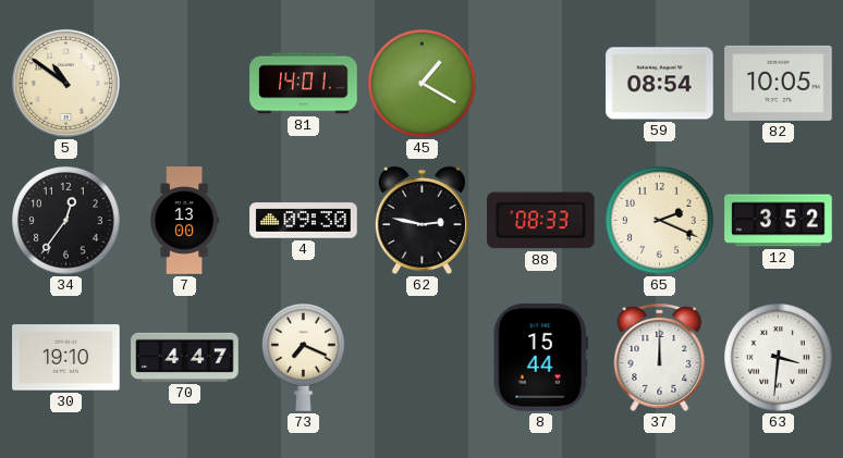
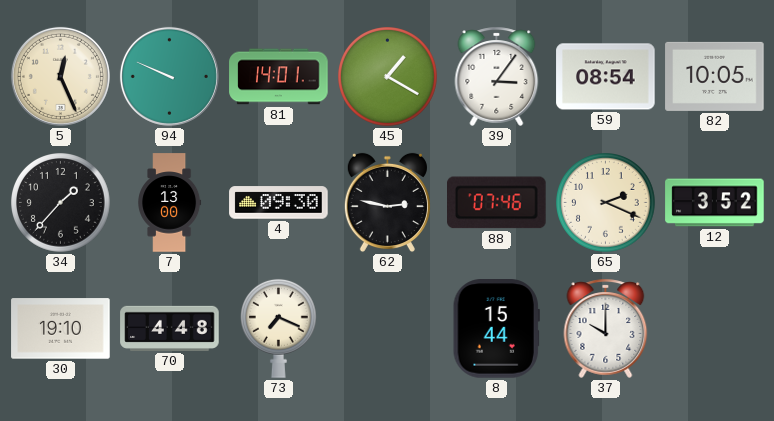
5: 10:51 -> 12:26
94: none -> 9:49
39: none -> 3:06
34: 12:36 -> 1:37
88: 08:33 -> 07:46
70: 4:47 -> 4:48
37: 12:00 -> 10:00
63: 3:31 -> none
